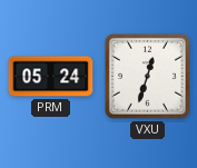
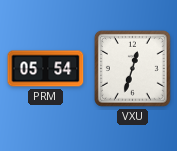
PRM: 05:24 -> 05:54
